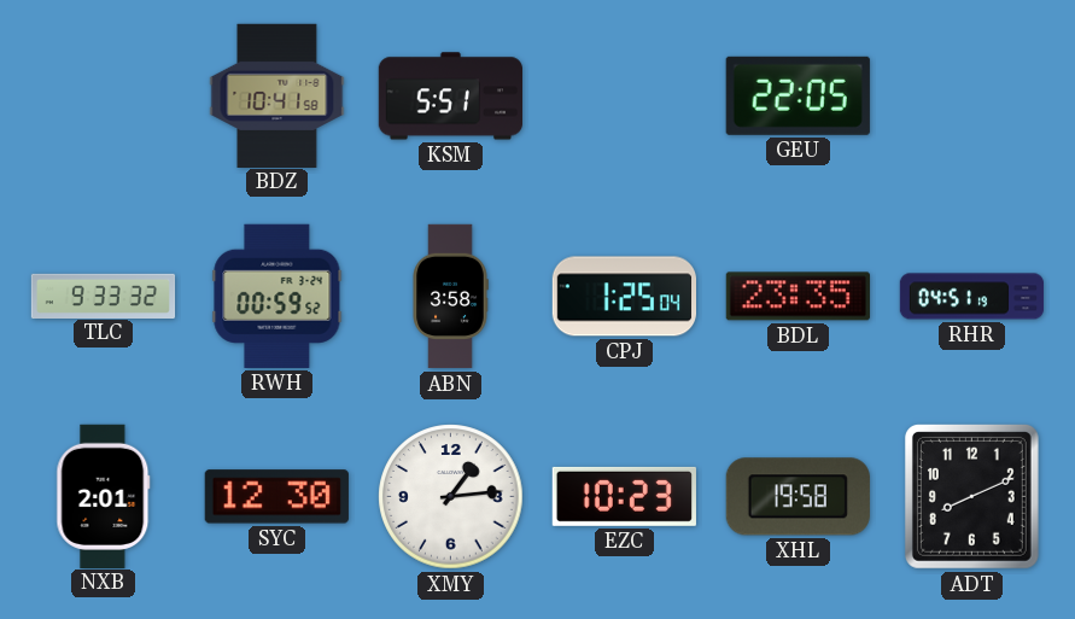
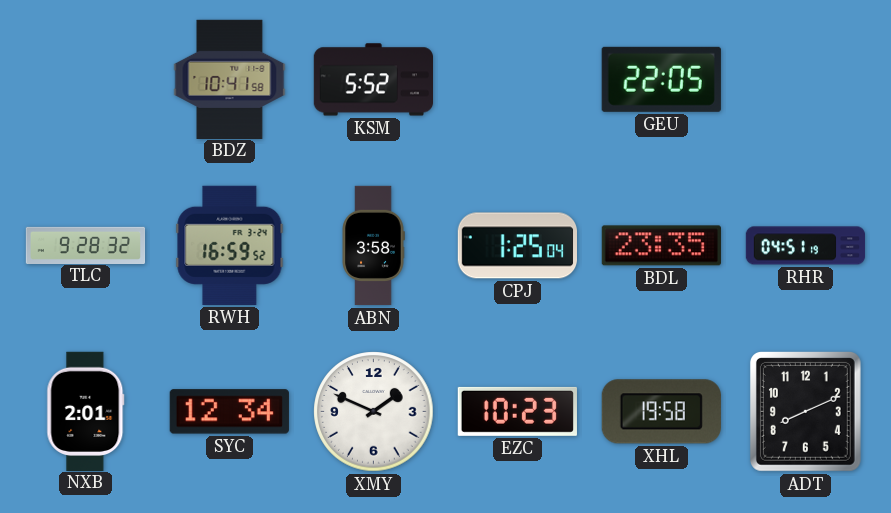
KSM: 5:51 -> 5:52
TLC: 9:33 -> 9:28
RWH: 00:59 -> 16:59
SYC: 12:30 -> 12:34
XMY: 1:14 -> 1:49
